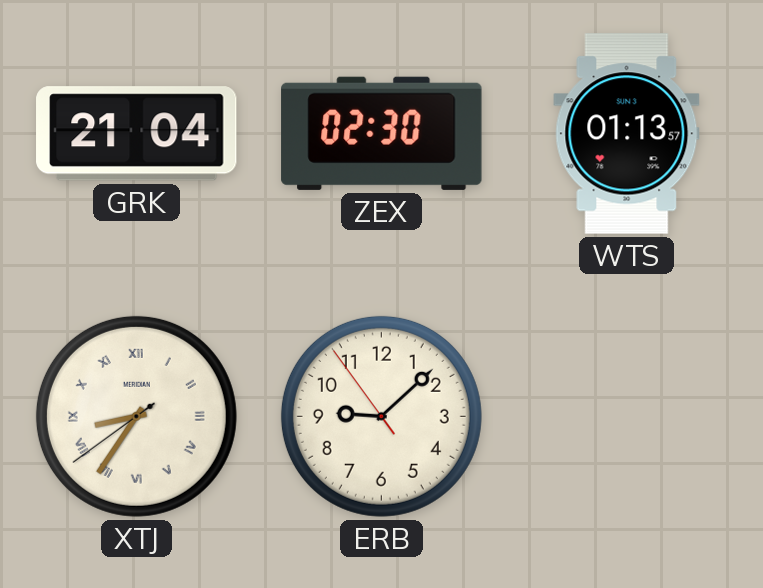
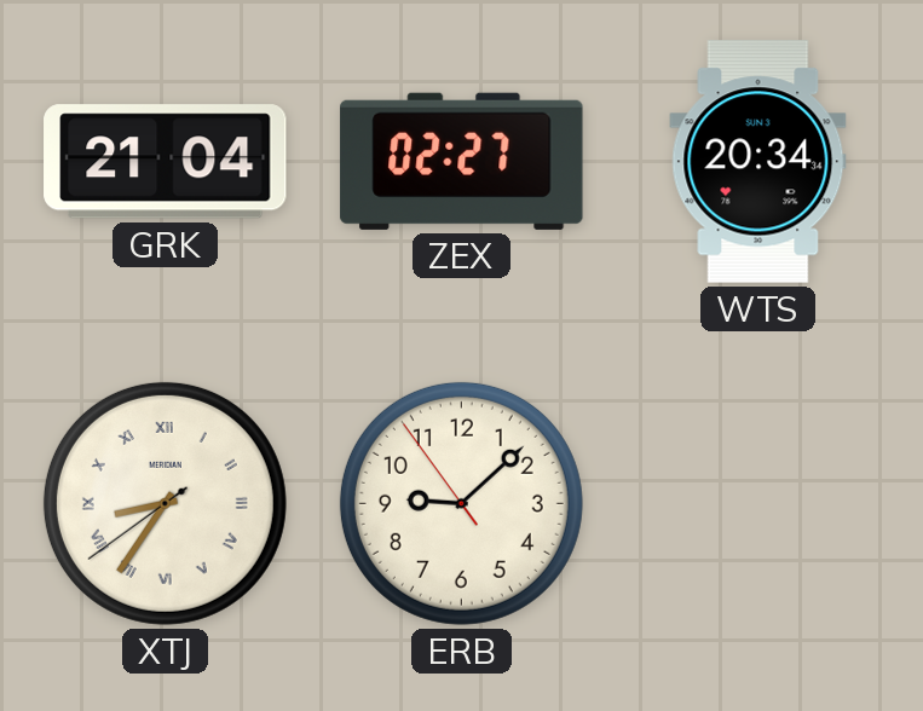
ZEX: 02:30 -> 02:27
WTS: 01:13 -> 20:34
